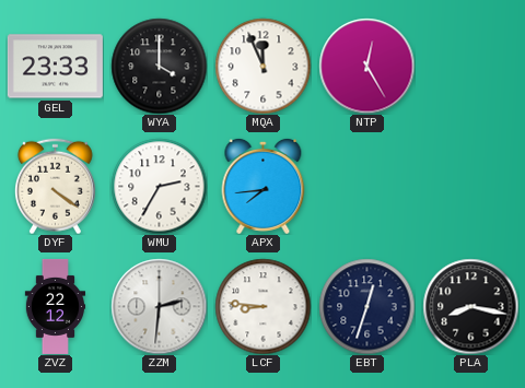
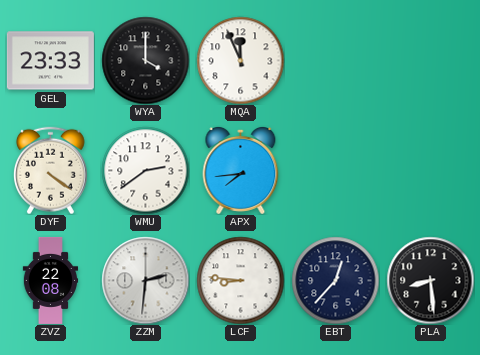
NTP: 12:25 -> none
WMU: 2:35 -> 2:39
ZVZ: 22:12 -> 22:08
EBT: 12:33 -> 12:37
PLA: 8:17 -> 8:29
